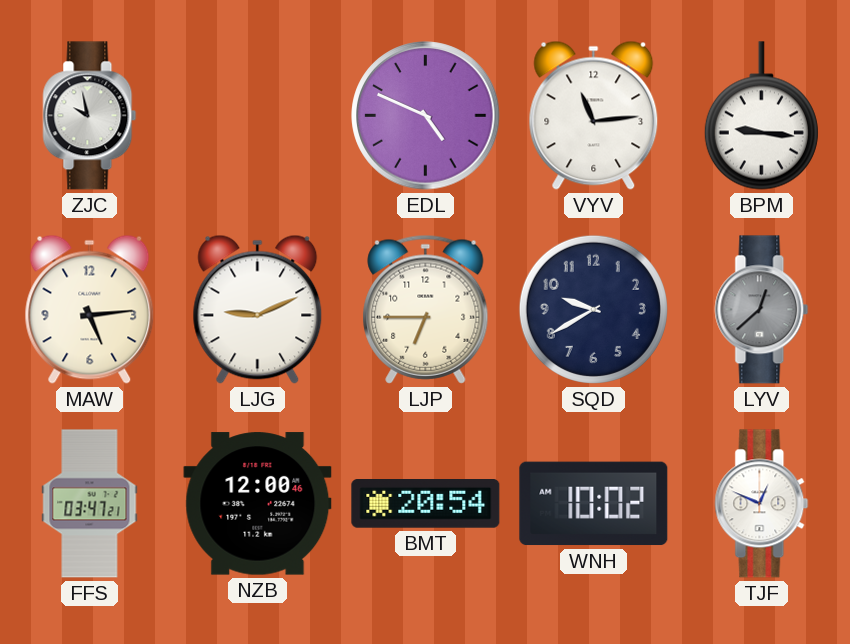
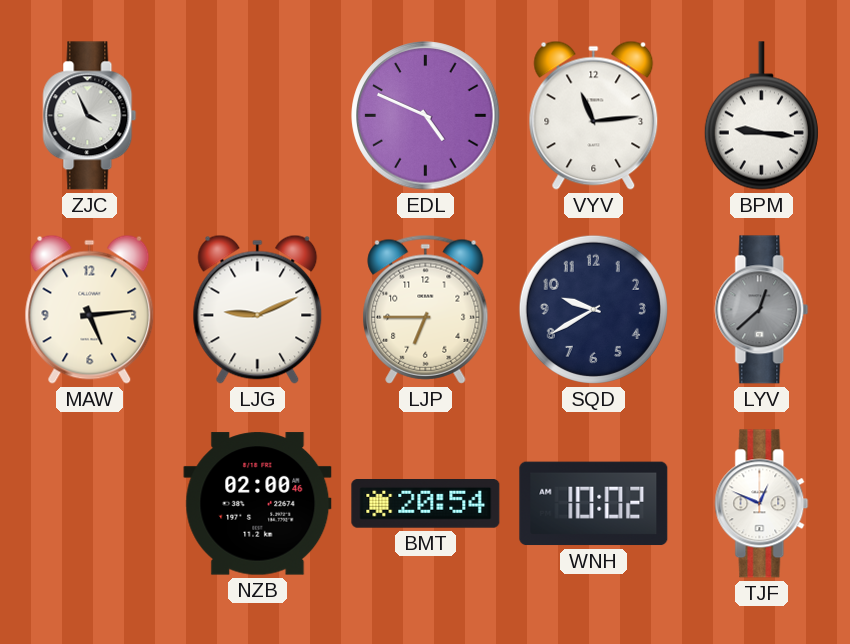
ZJC: 9:58 -> 3:56
FFS: 03:47 -> none
NZB: 12:00 -> 02:00
